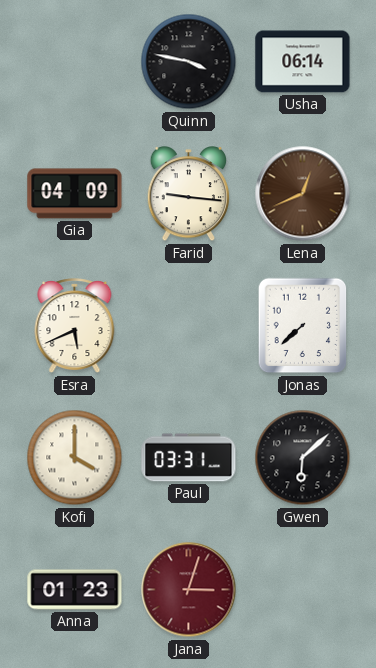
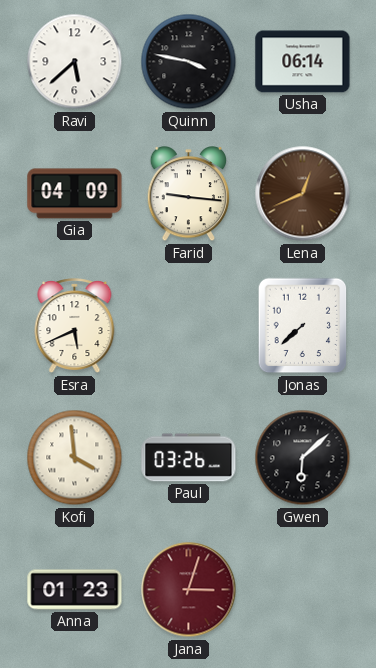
Ravi: none -> 5:38
Kofi: 4:00 -> 3:59
Paul: 03:31 -> 03:26
